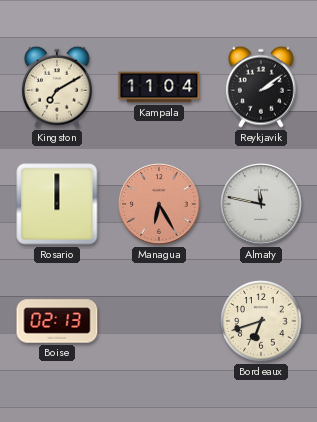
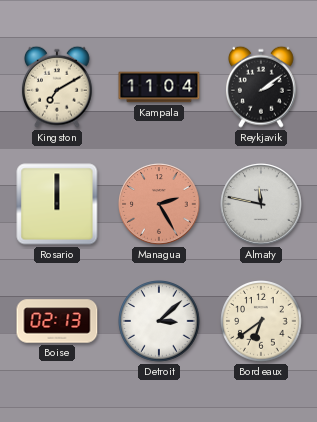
Managua: 6:25 -> 2:25
Detroit: none -> 3:08
Bordeaux: 6:42 -> 6:39
